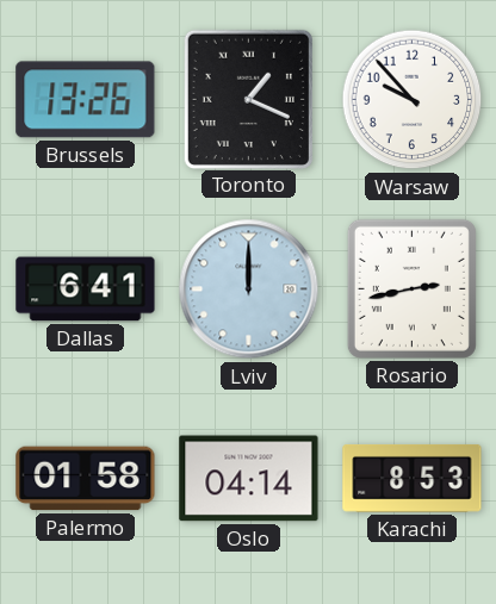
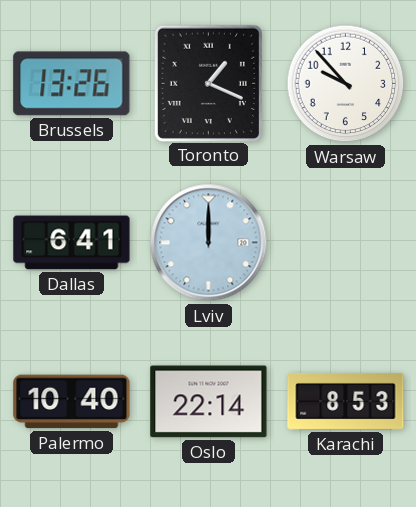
Rosario: 2:43 -> none
Palermo: 01:58 -> 10:40
Oslo: 04:14 -> 22:14
